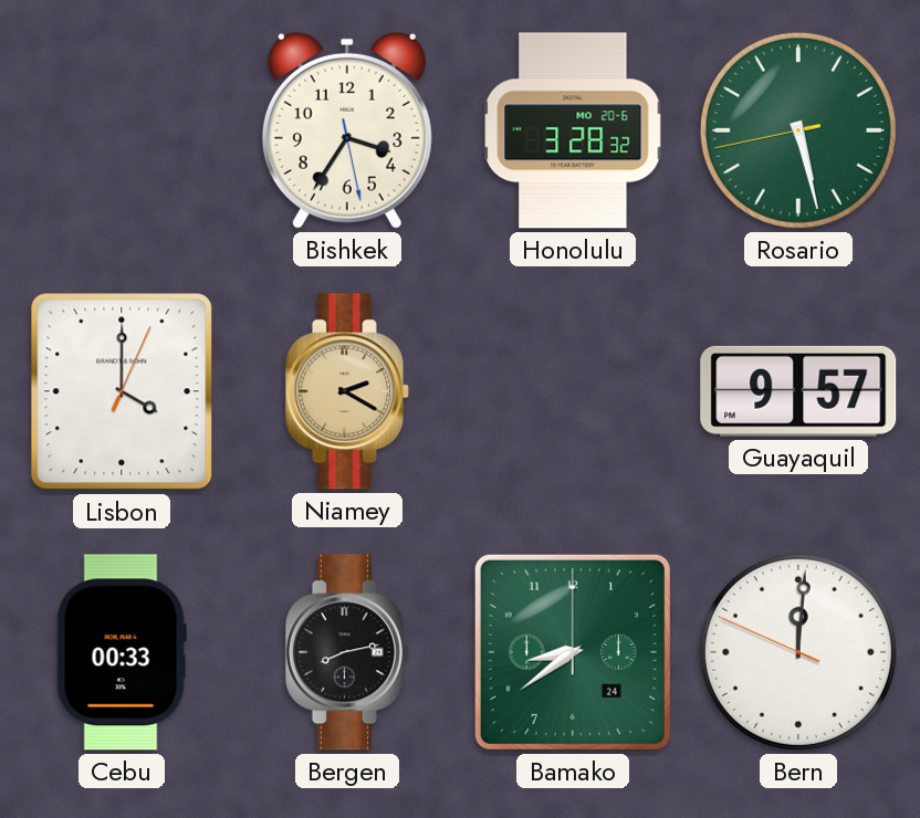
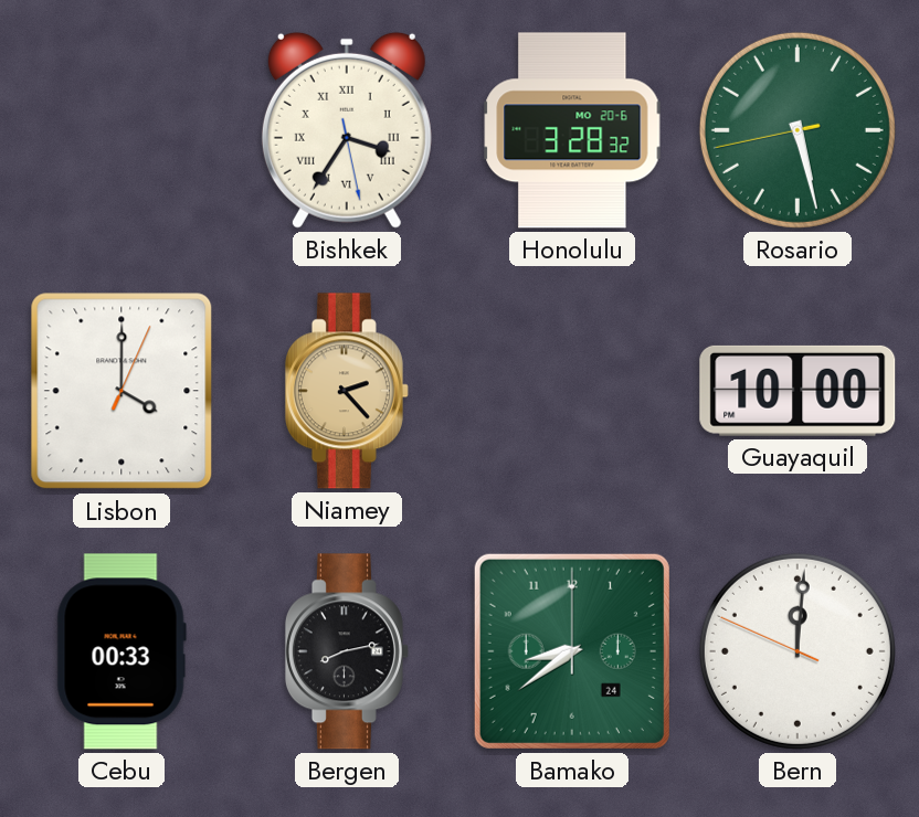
Bishkek numerals: Arabic -> Roman
Niamey: 2:20 -> 2:23
Guayaquil: 9:57 -> 10:00
